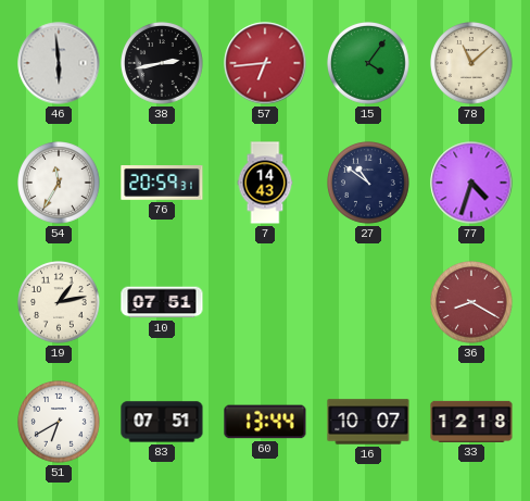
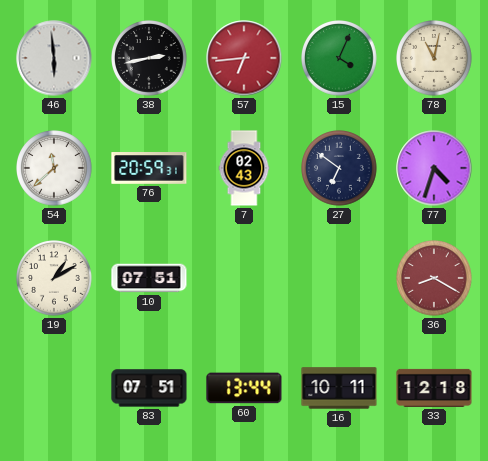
15: 4:06 -> 4:04
78: 11:08 -> 11:02
54: 11:35 -> 11:38
7: 14:43 -> 02:43
27: 10:51 -> 6:51
19: 1:13 -> 1:10
51: 6:40 -> none
16: 10:07 -> 10:11
